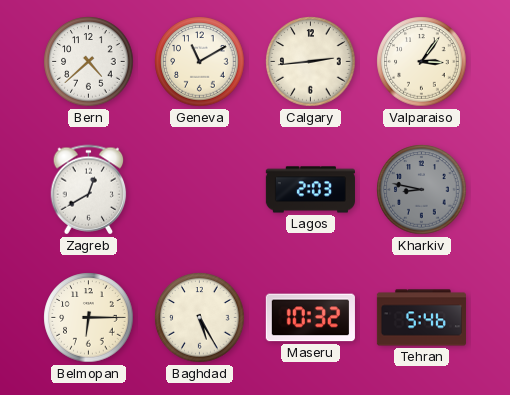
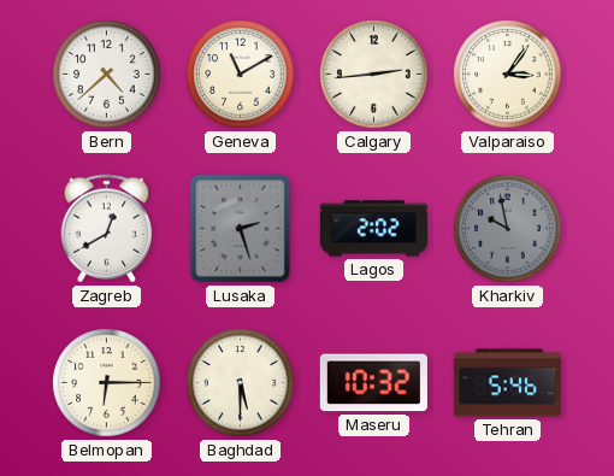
Lusaka: none -> 2:27
Lagos: 2:03 -> 2:02
Kharkiv: 8:47 -> 9:58
Baghdad: 5:25 -> 5:30
